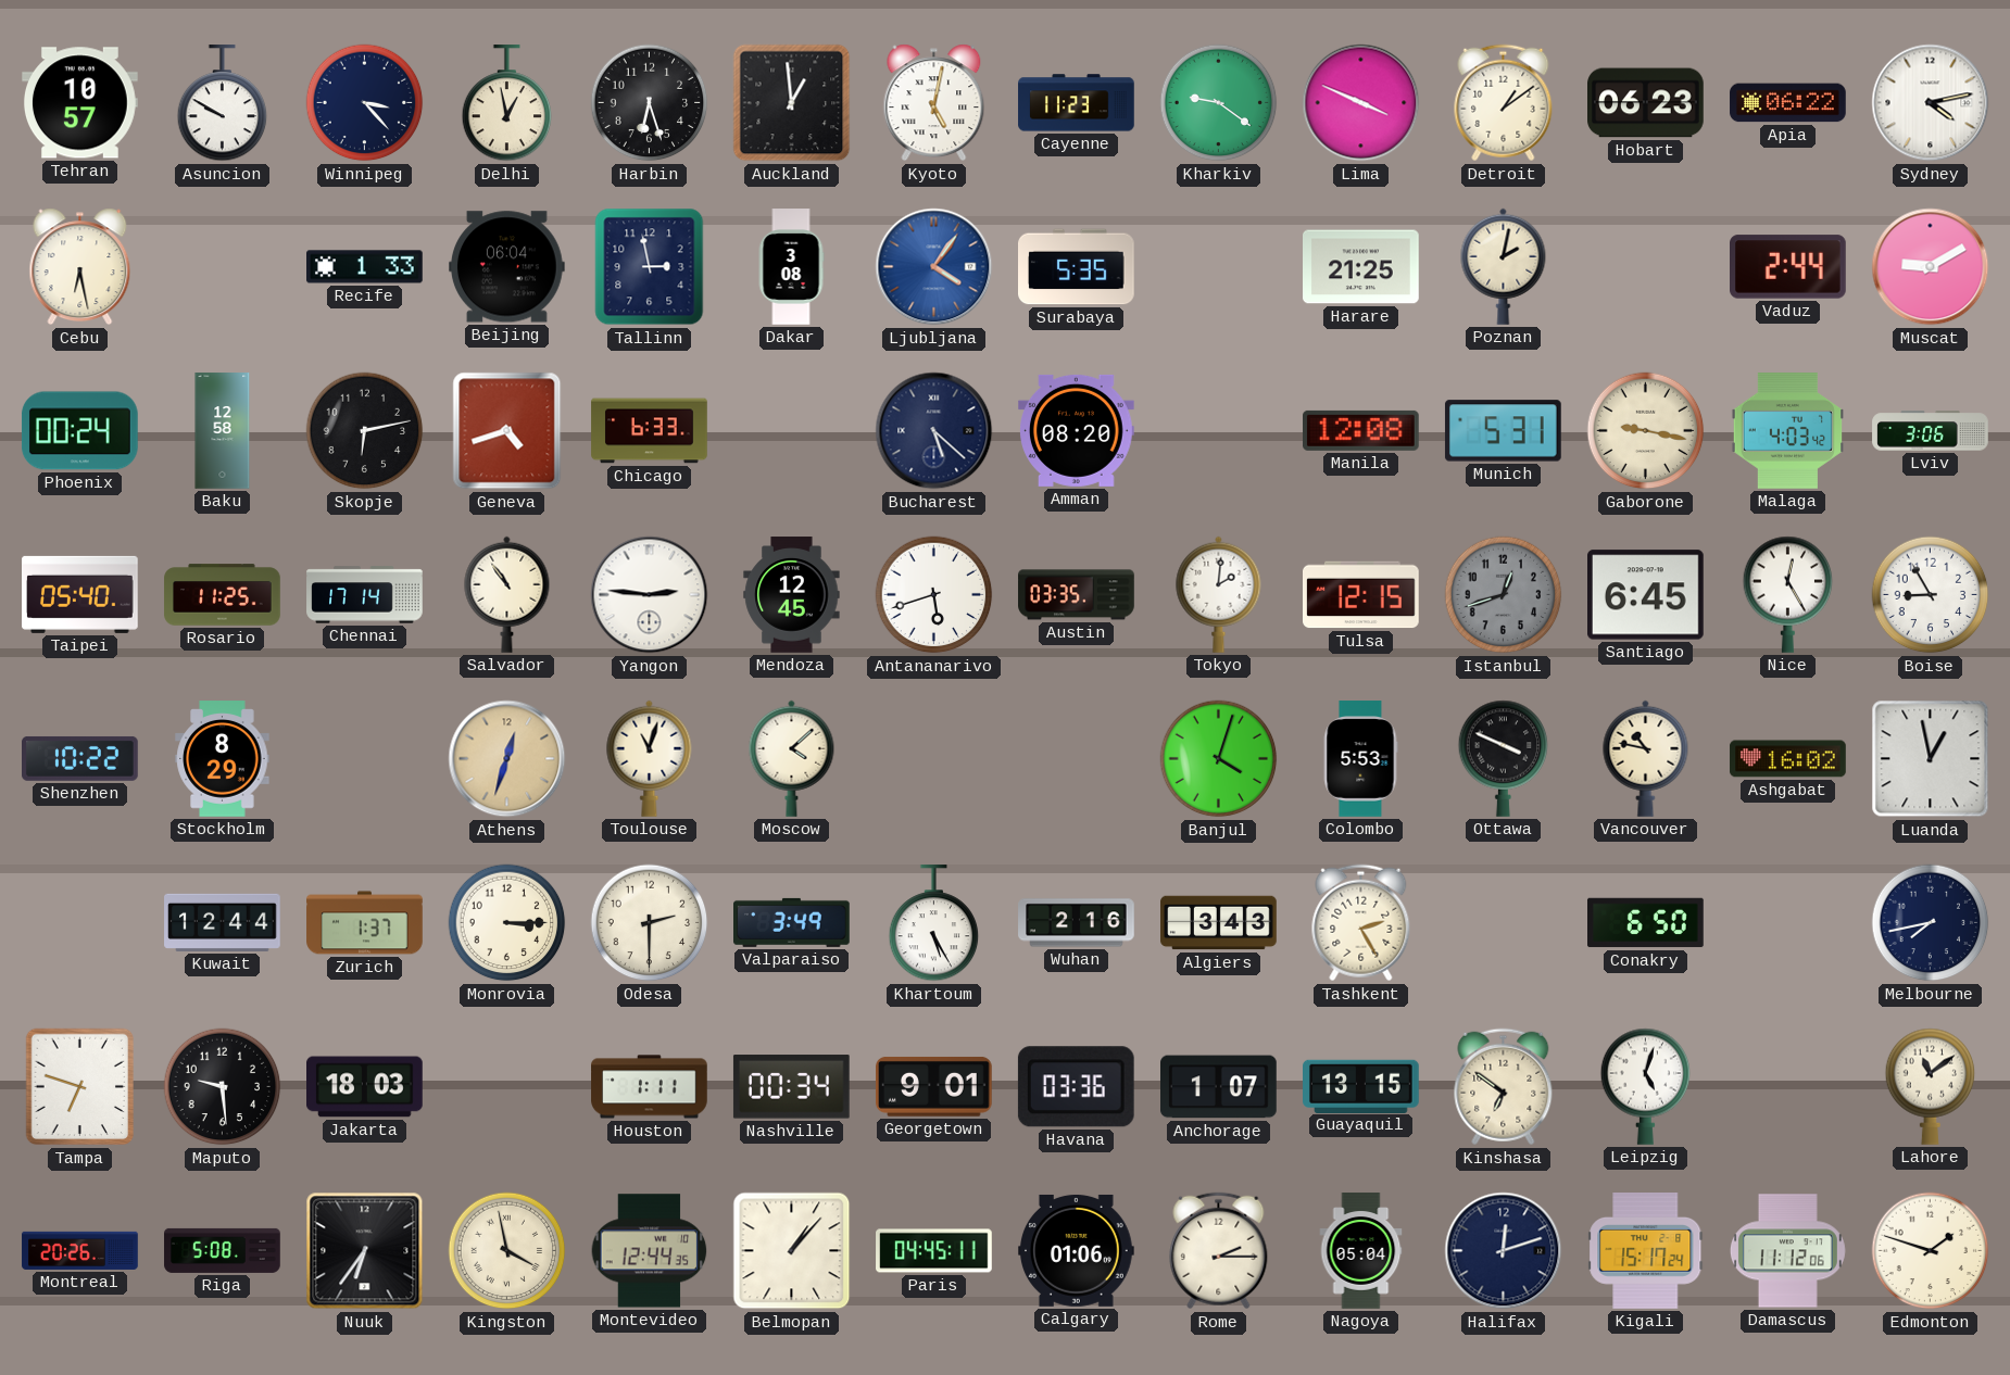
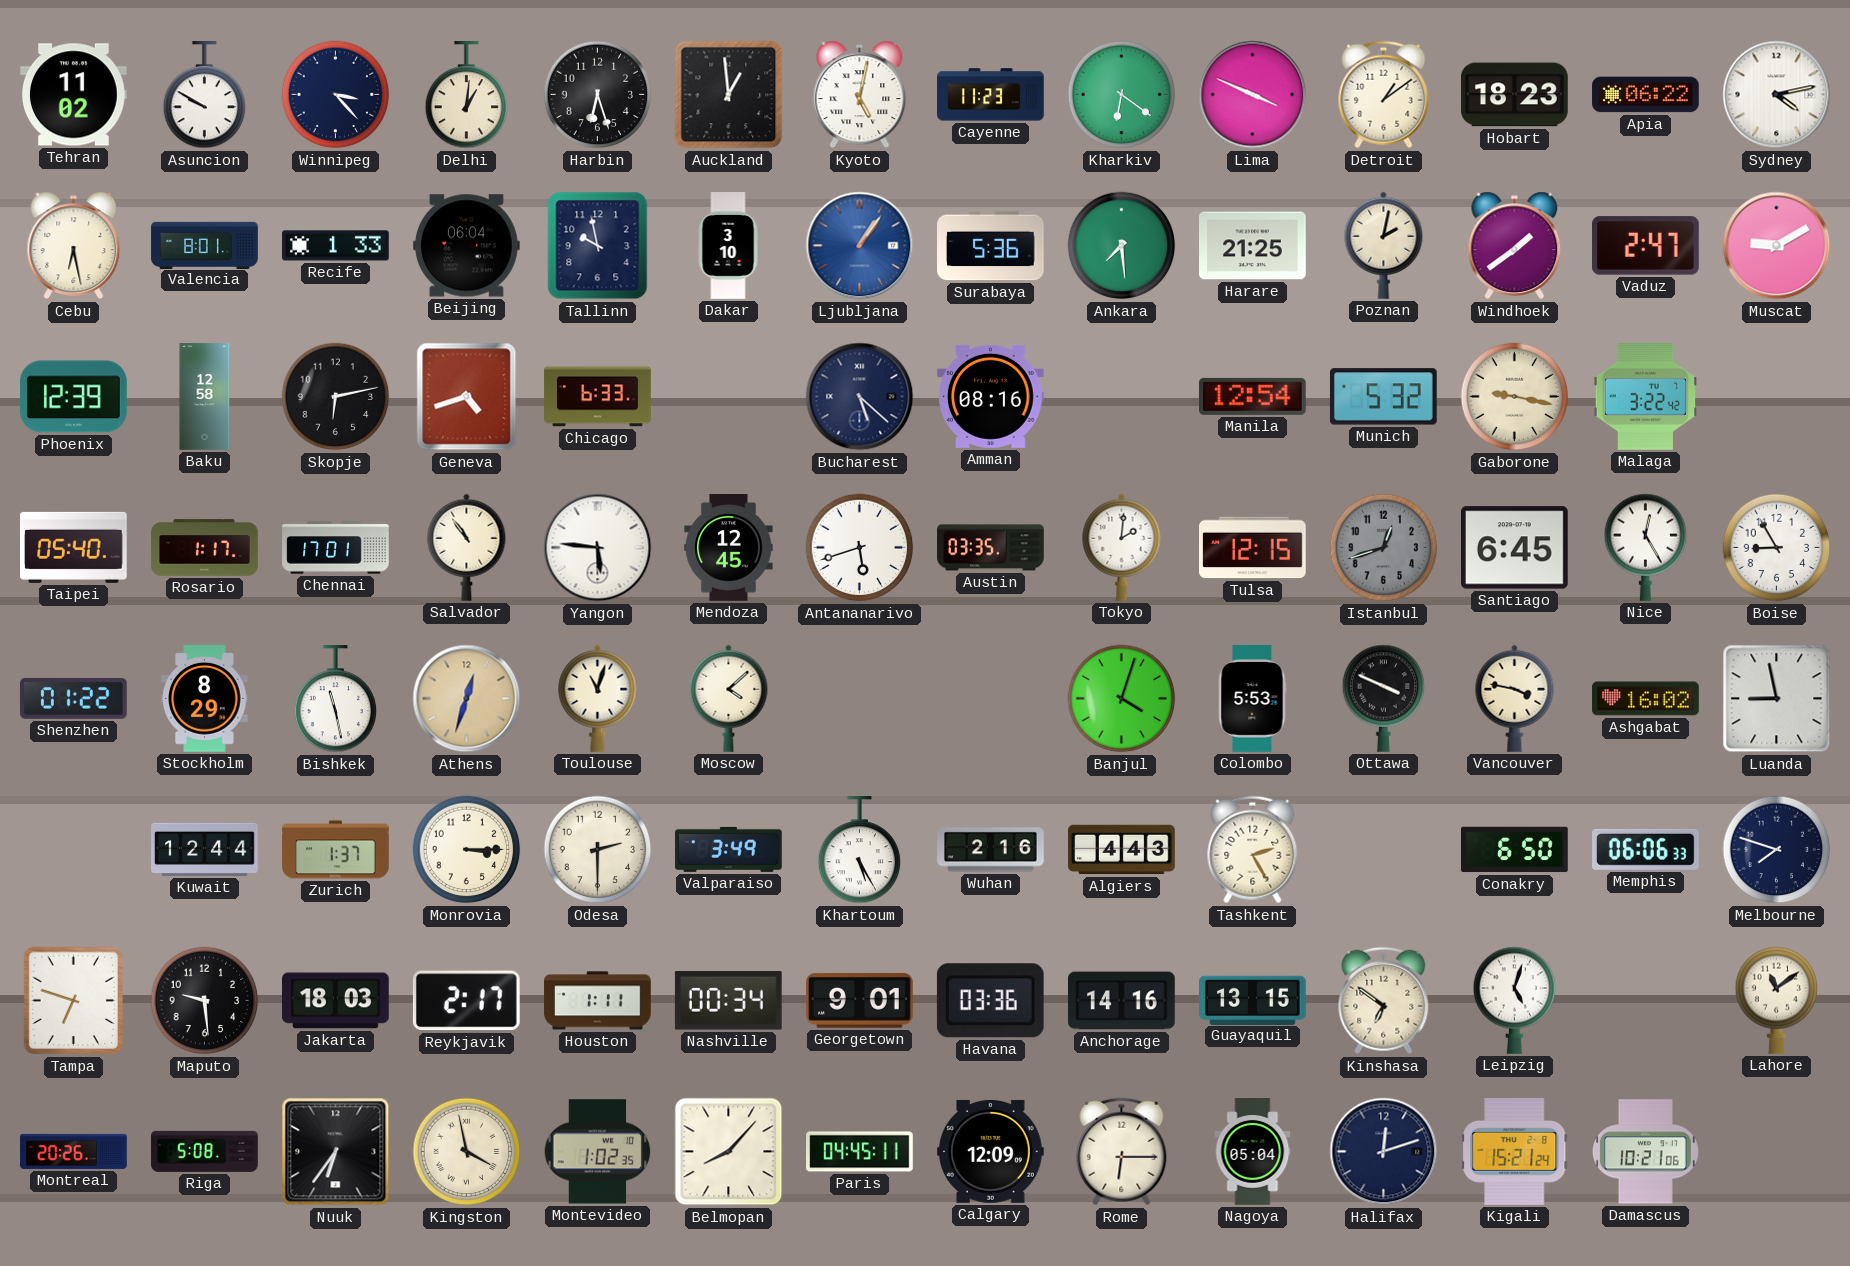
Tehran: 10:57 -> 11:02
Delhi: 12:58 -> 1:01
Kharkiv: 9:21 -> 6:21
Hobart: 06:23 -> 18:23
Valencia: none -> 8:01
Tallinn: 2:58 -> 9:58
Dakar: 3:08 -> 3:10
Ljubljana: 4:06 -> 1:06
Surabaya: 5:35 -> 5:36
Ankara: none -> 7:29
Windhoek: none -> 1:39
Vaduz: 2:44 -> 2:47
Phoenix: 00:24 -> 12:39
Amman: 08:20 -> 08:16
Manila: 12:08 -> 12:54
Munich: 5:31 -> 5:32
Malaga: 4:03 -> 3:22
Lviv: 3:06 -> none
Rosario: 11:25 -> 1:17
Chennai: 17:14 -> 17:01
Yangon: 2:46 -> 5:46
Shenzhen: 10:22 -> 01:22
Bishkek: none -> 11:28
Vancouver: 10:47 -> 3:47
Luanda: 12:58 -> 8:58
Algiers: 3:43 -> 4:43
Memphis: none -> 06:06
Melbourne: 7:43 -> 7:48
Reykjavik: none -> 2:17
Anchorage: 1:07 -> 14:16
Montevideo: 12:44 -> 1:02
Belmopan: 1:07 -> 8:07
Calgary: 01:06 -> 12:09
Rome: 2:15 -> 6:15
Kigali: 15:17 -> 15:21
Damascus: 11:12 -> 10:21
Edmonton: 1:48 -> none
